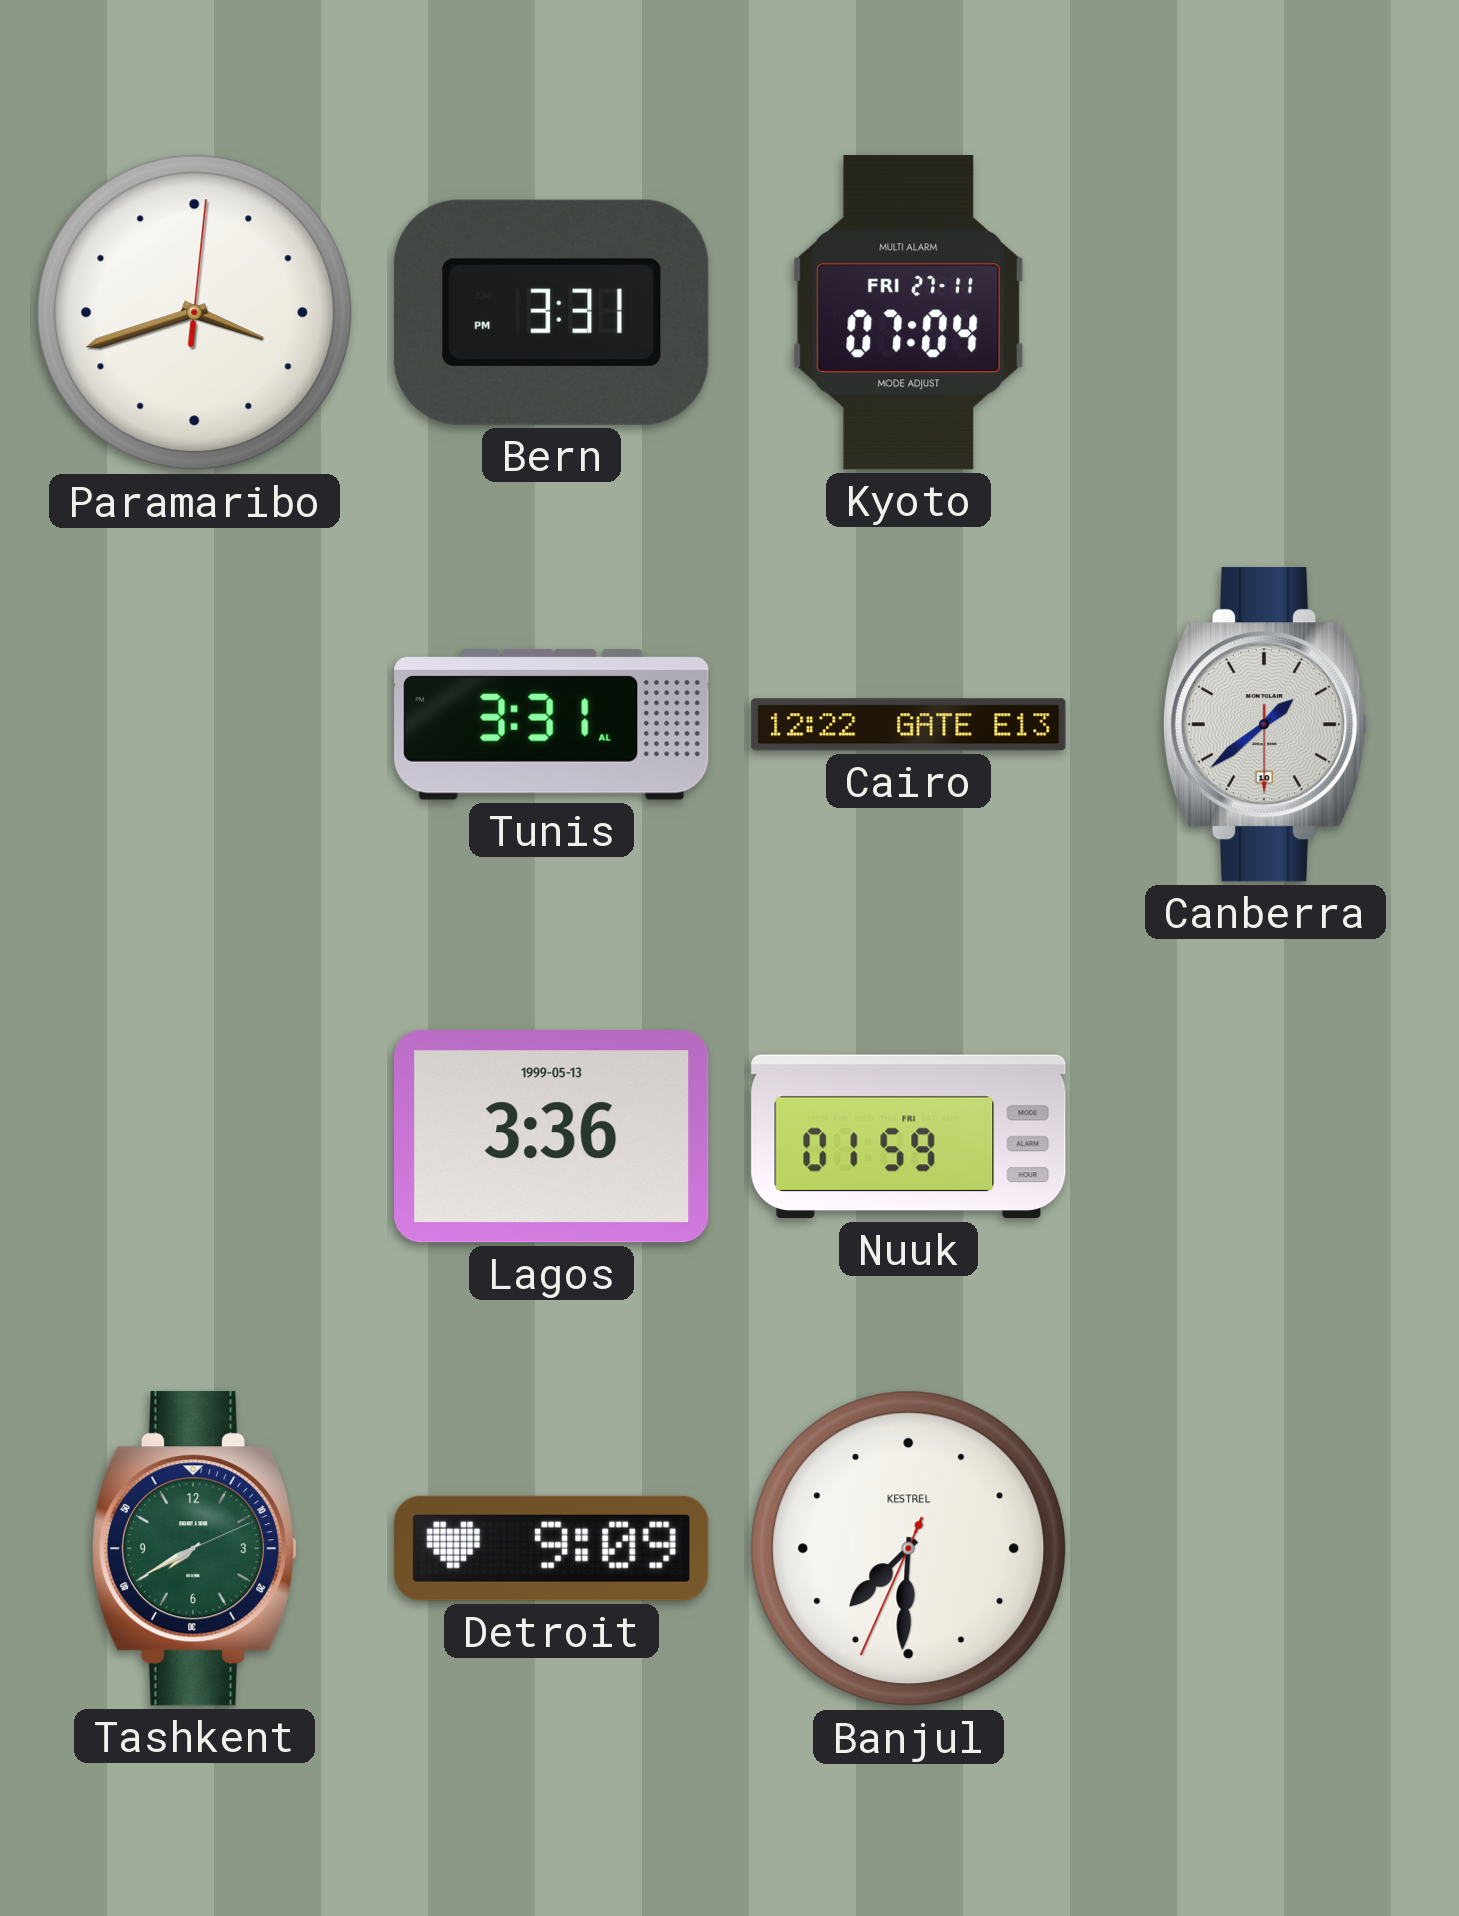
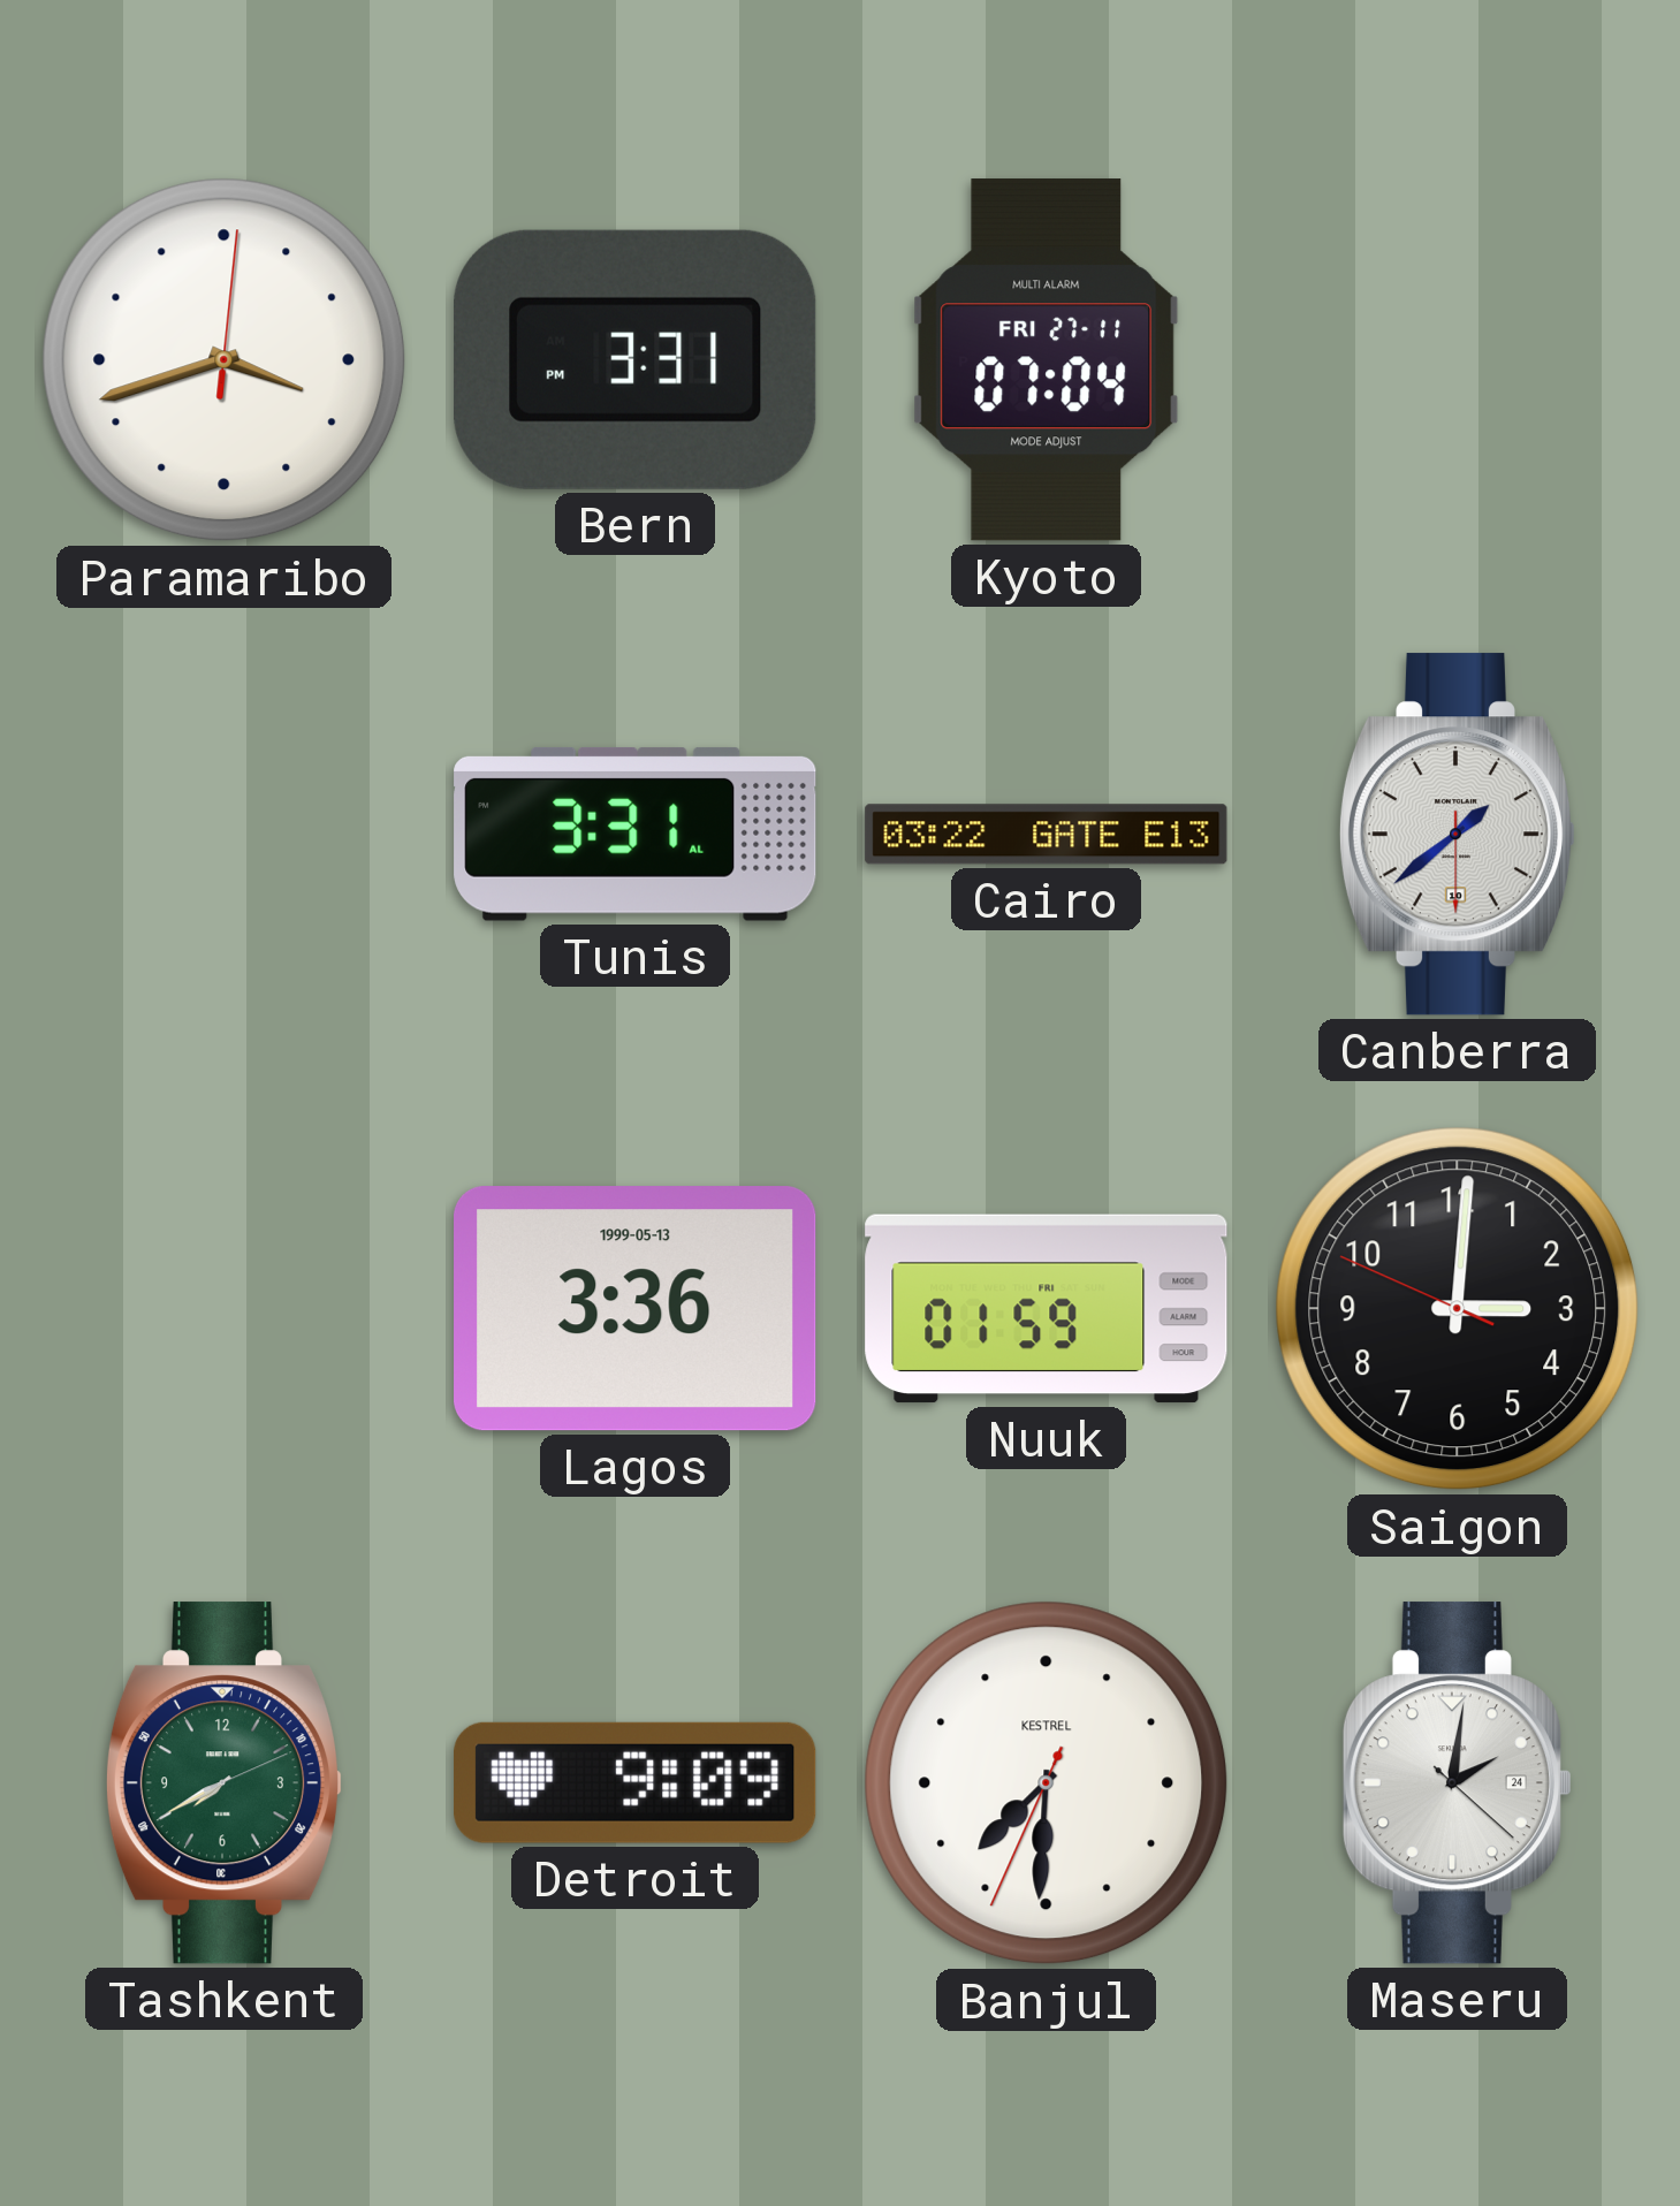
Cairo: 12:22 -> 03:22
Saigon: none -> 3:00
Maseru: none -> 2:01
